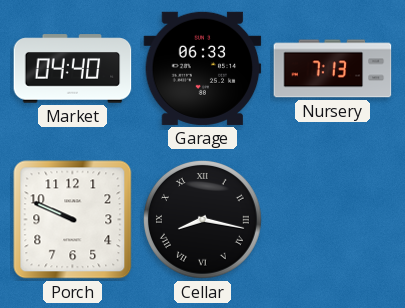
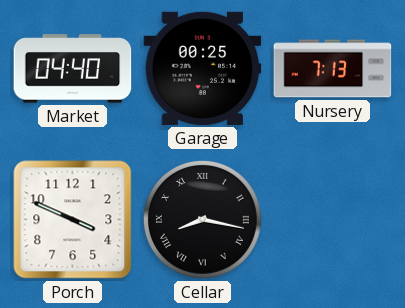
Garage: 06:33 -> 00:25
Porch: 9:49 -> 3:49
